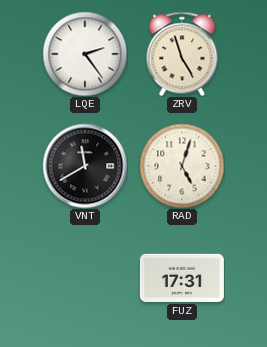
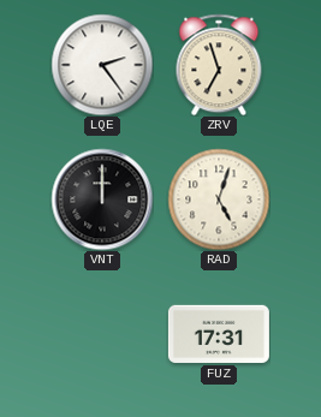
ZRV: 4:57 -> 6:57
VNT: 11:40 -> 12:00
